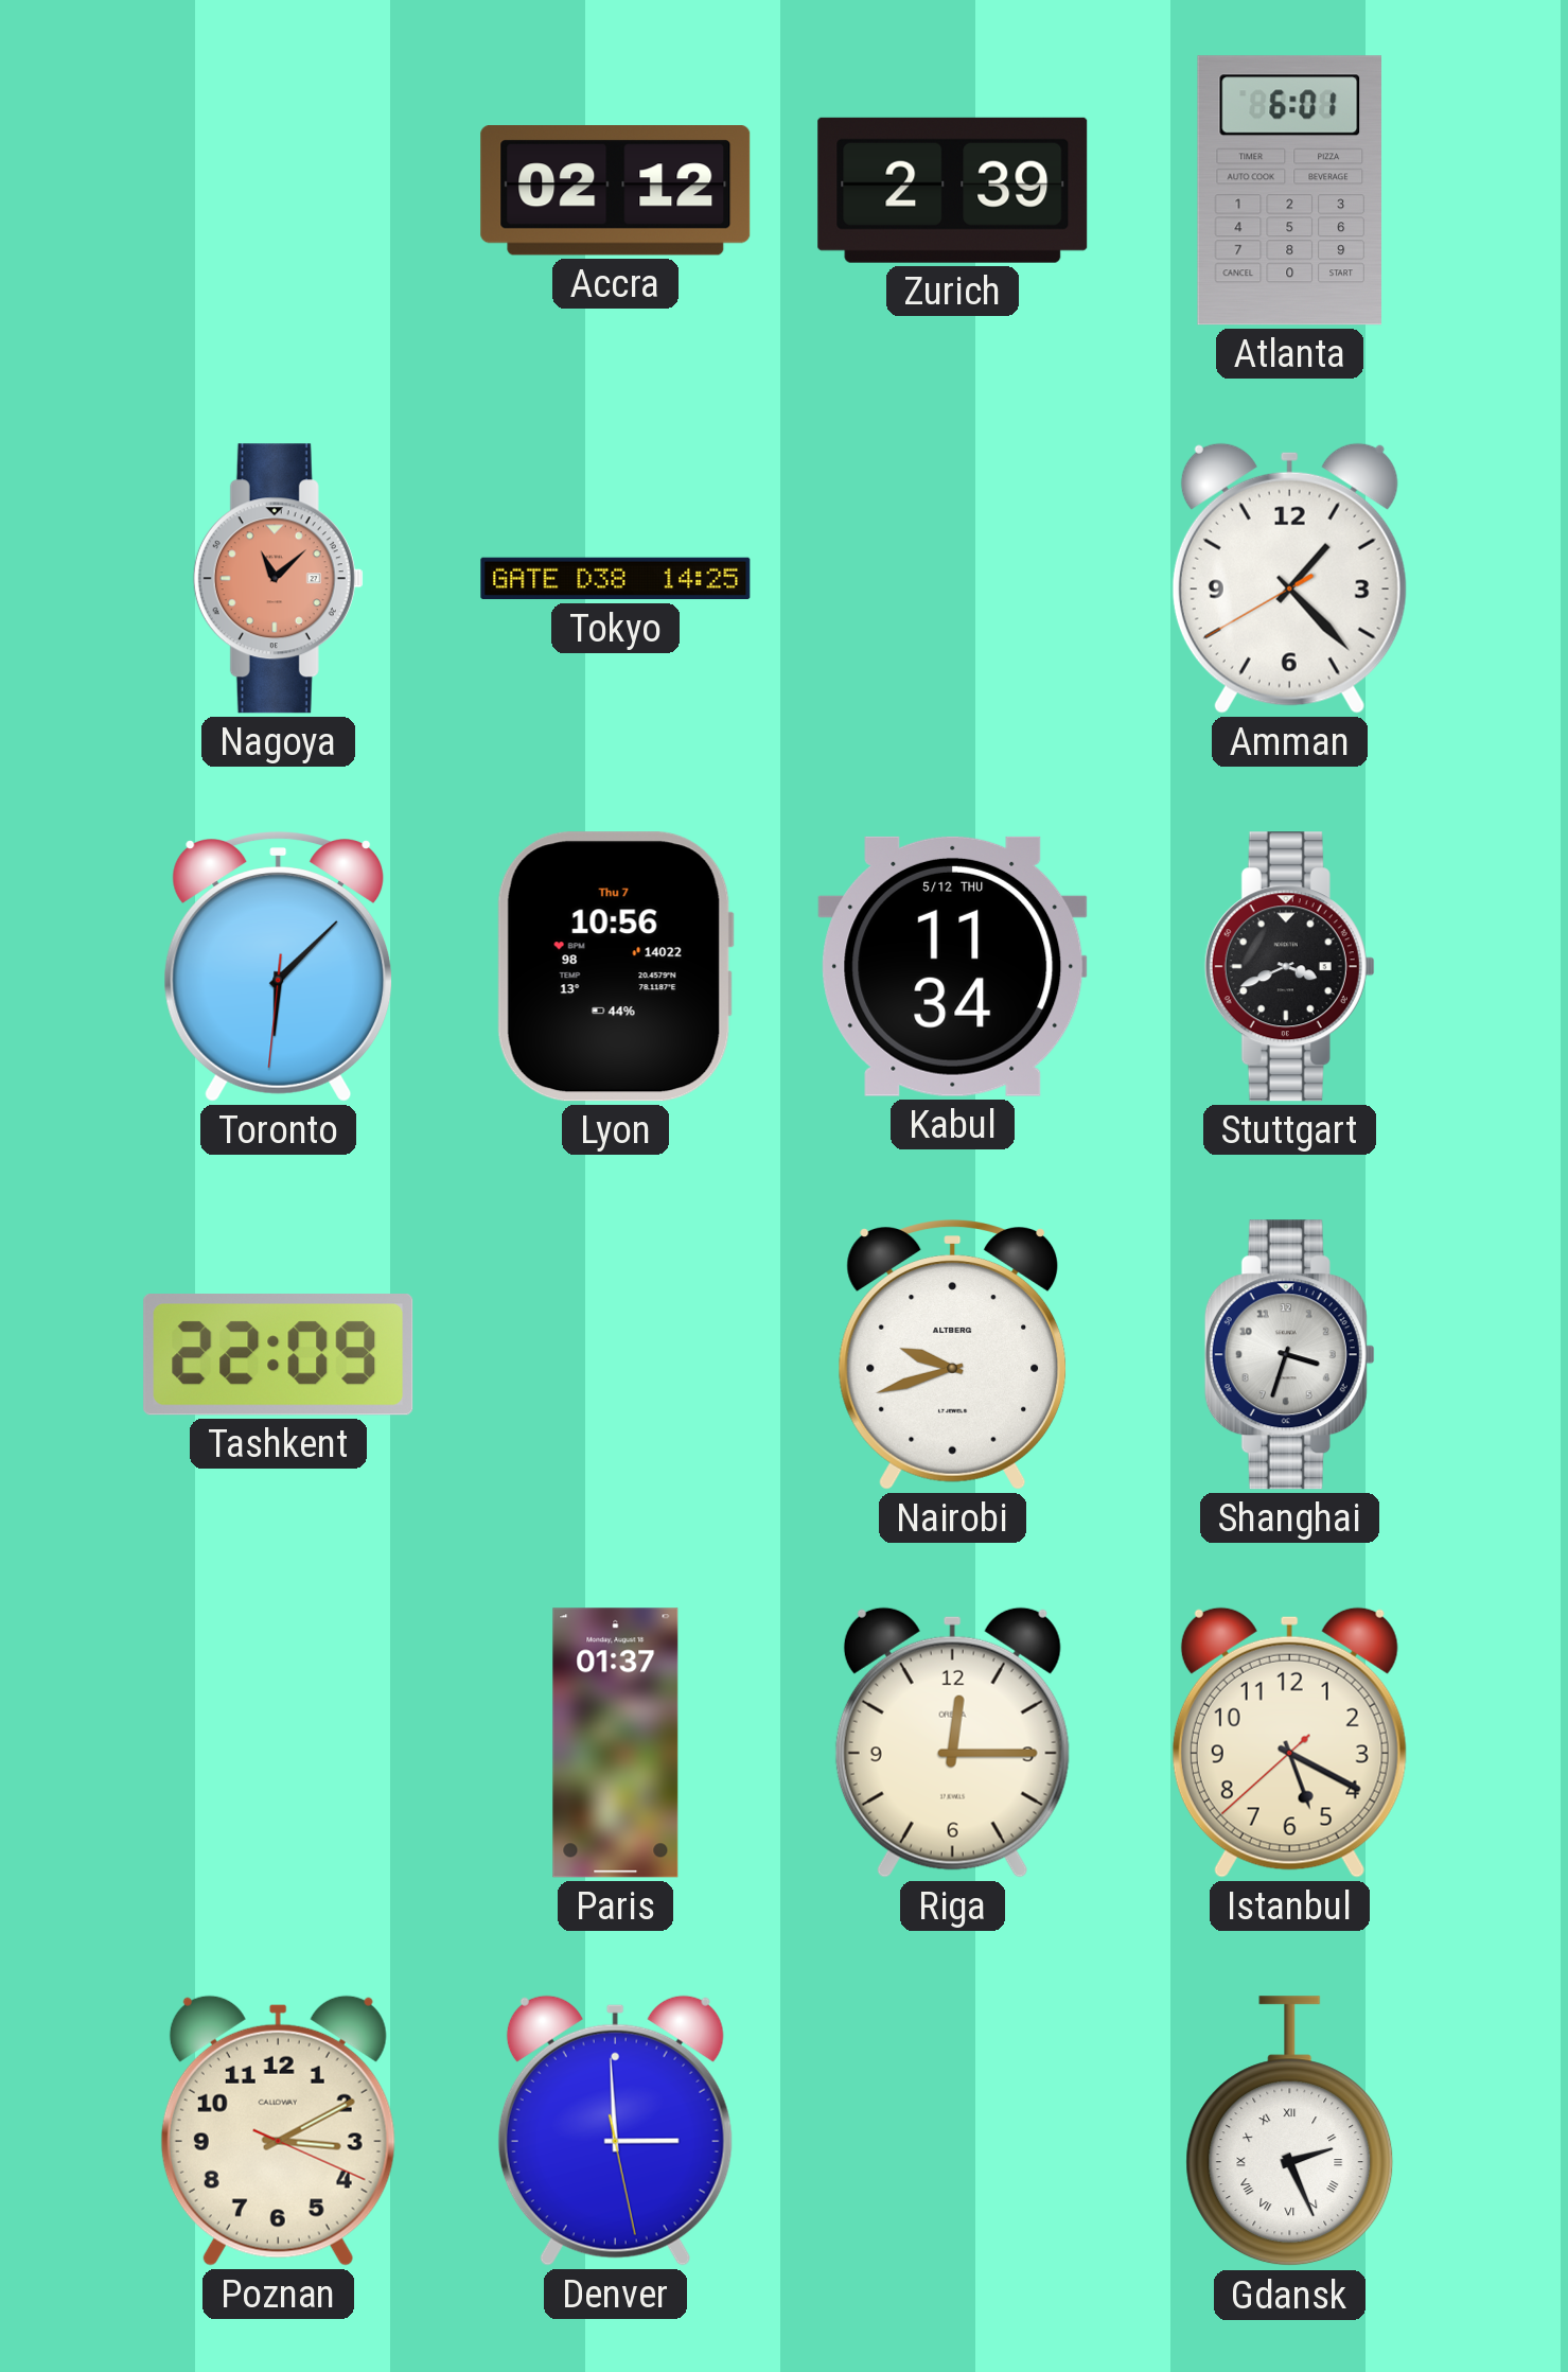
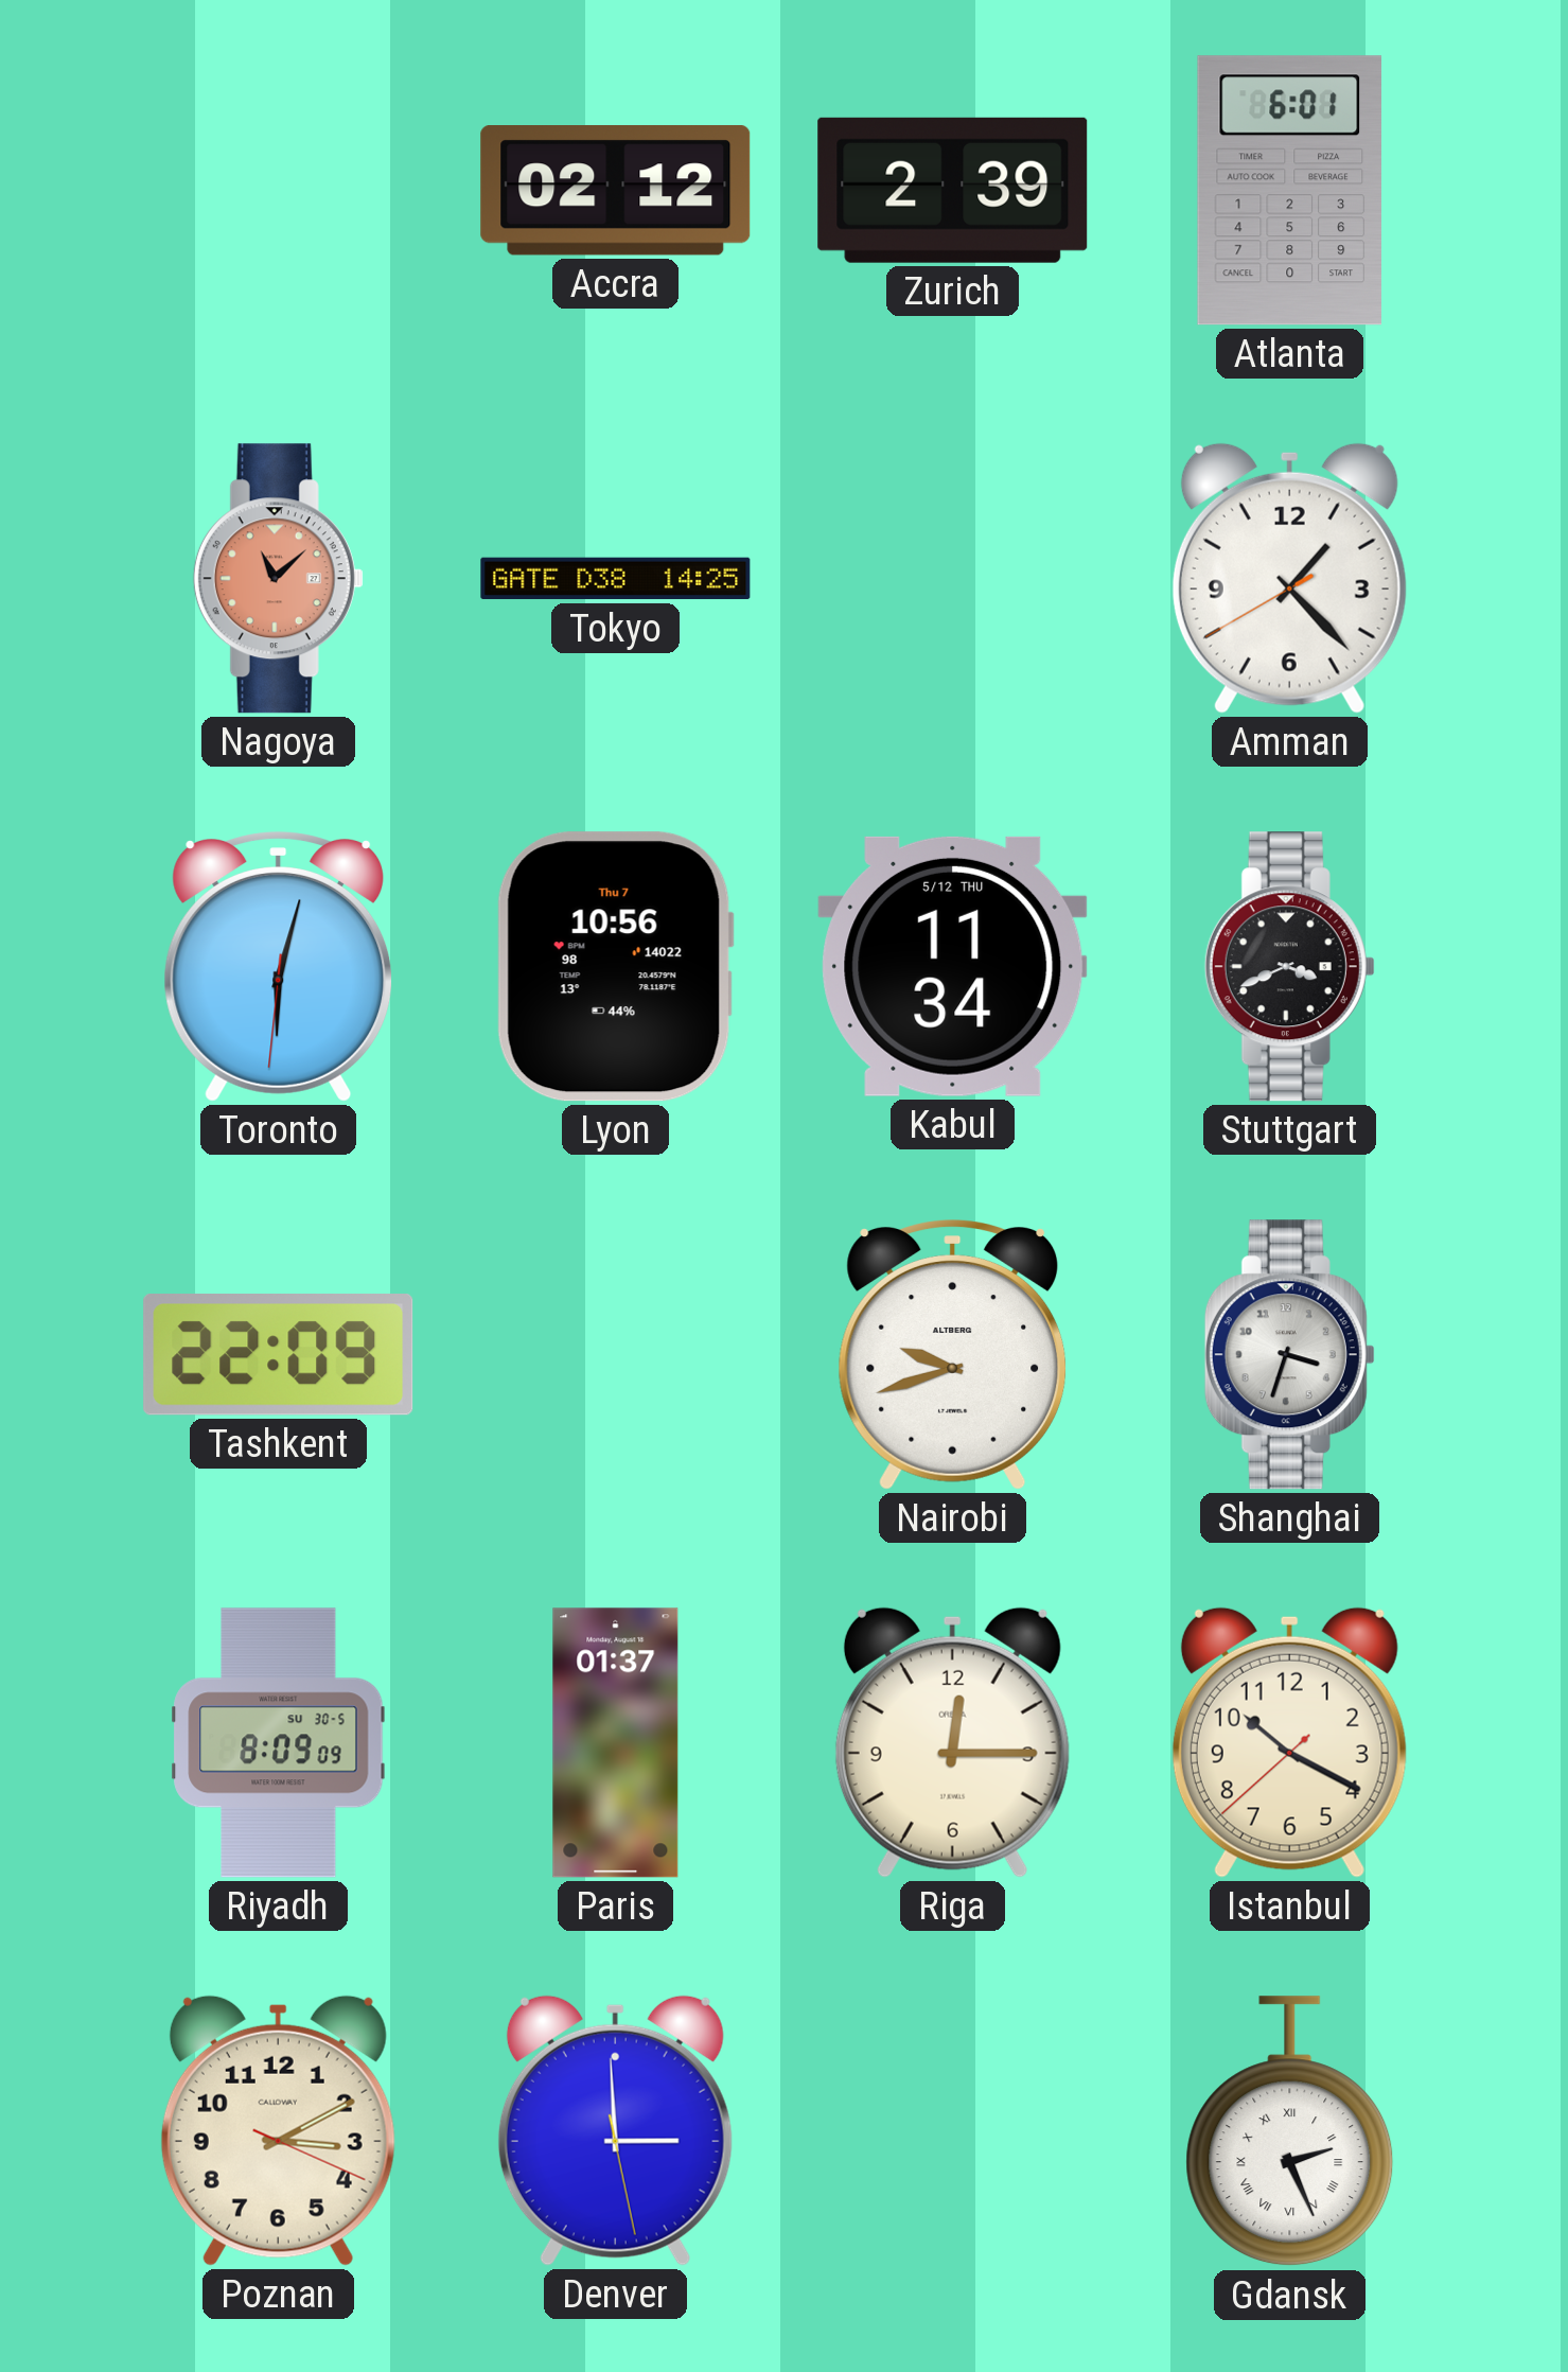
Toronto: 6:07 -> 6:02
Riyadh: none -> 8:09
Istanbul: 5:19 -> 10:19
